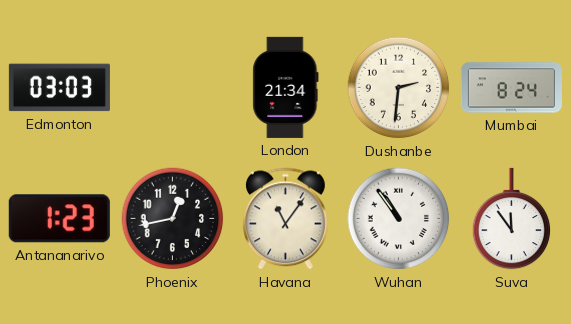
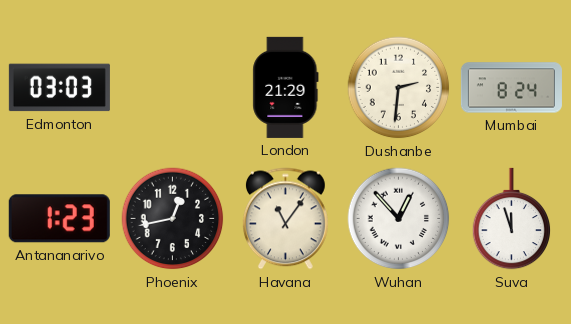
London: 21:34 -> 21:29
Wuhan: 10:54 -> 12:53
Suva: 11:54 -> 11:57
